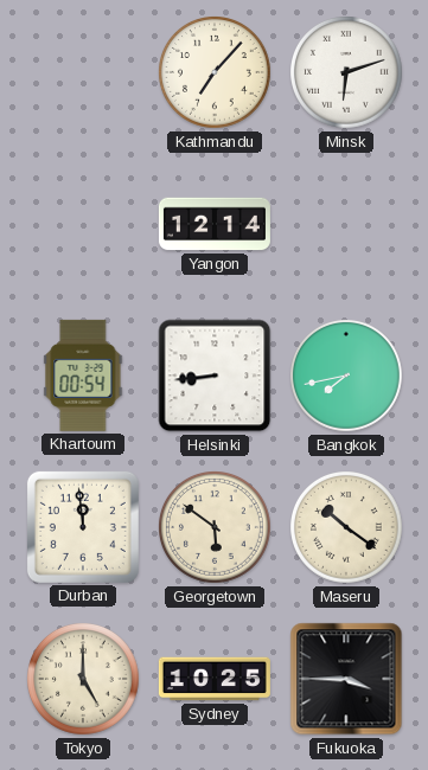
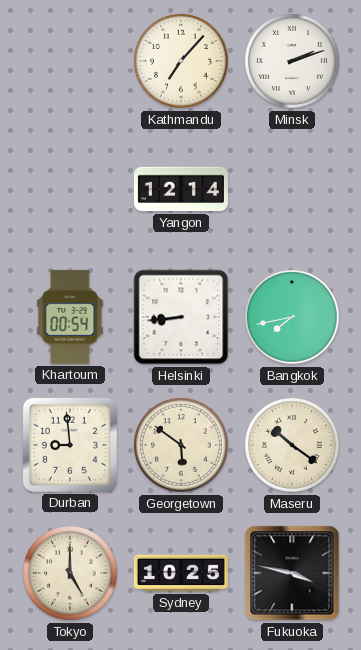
Minsk: 6:12 -> 2:12
Durban: 11:59 -> 8:59
Fukuoka: 3:45 -> 3:47
